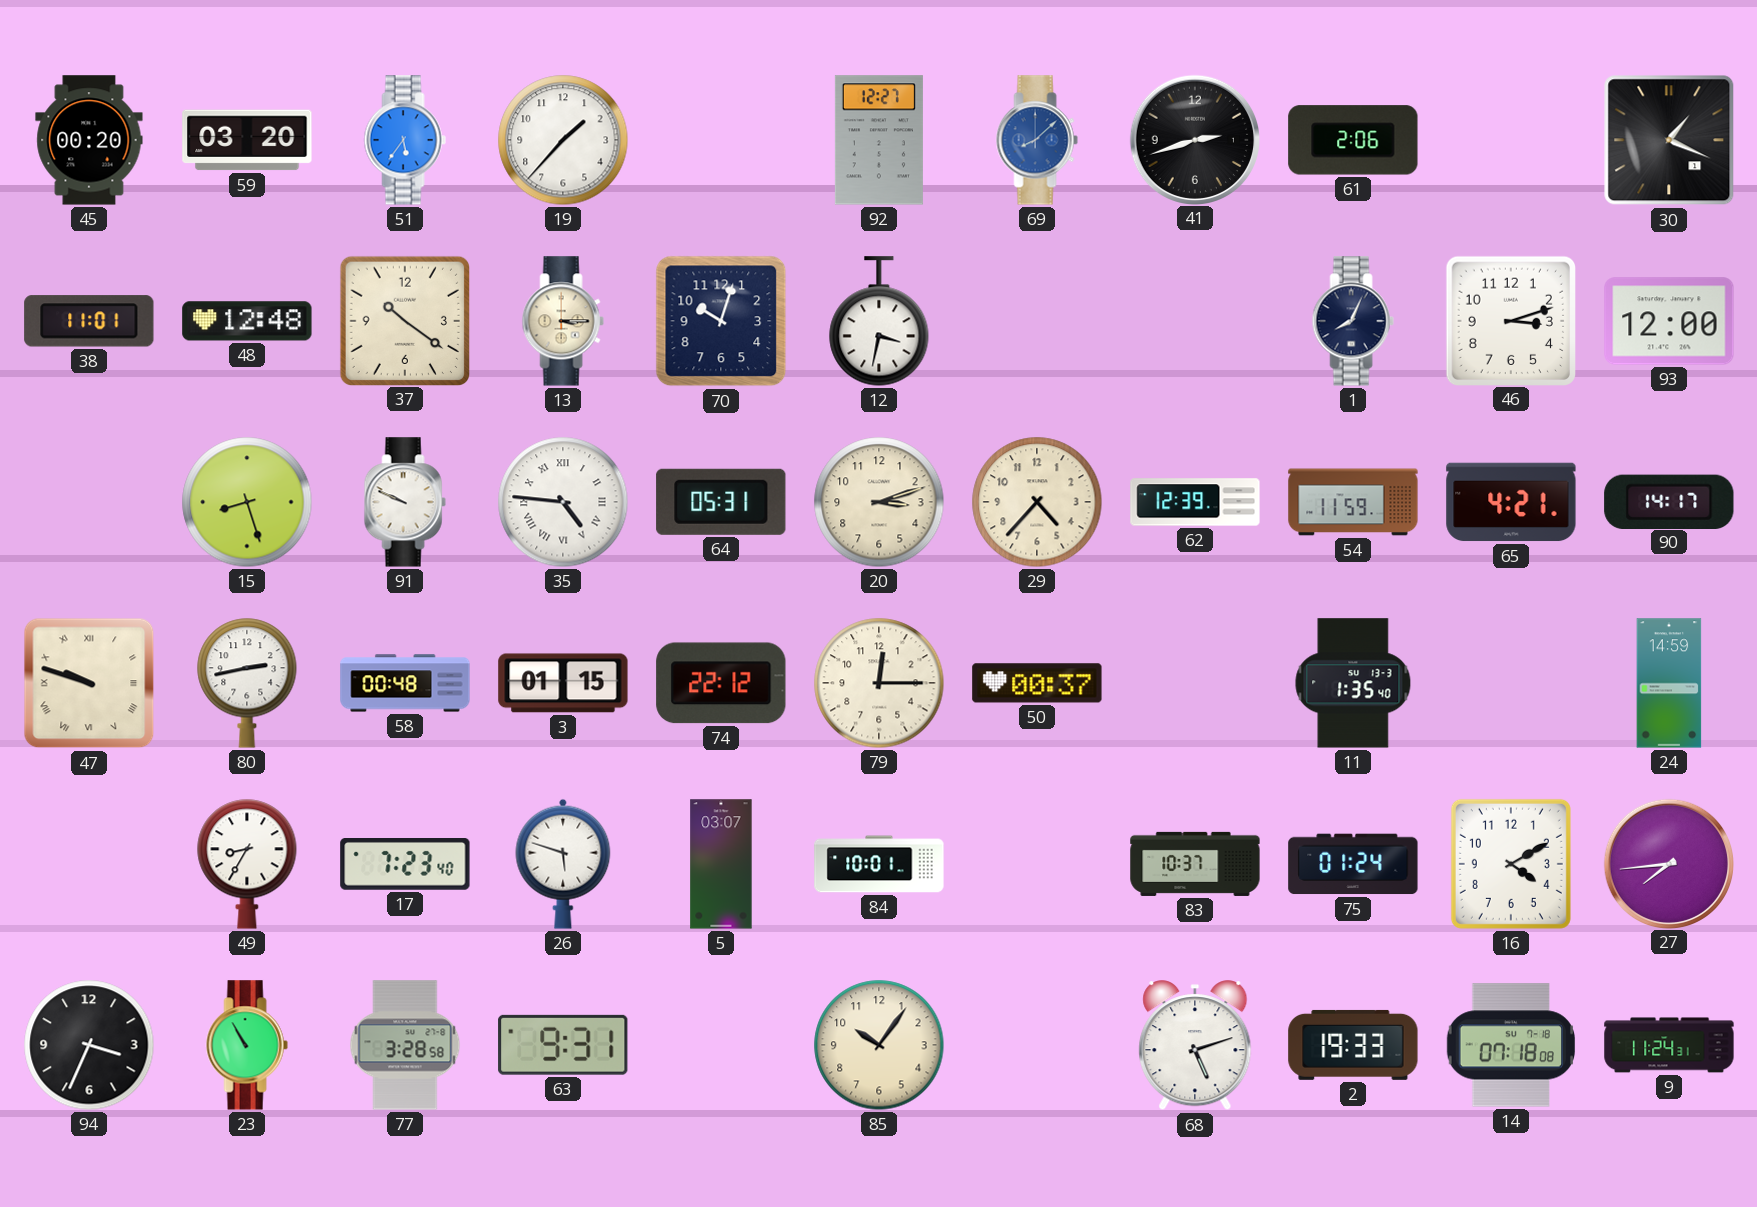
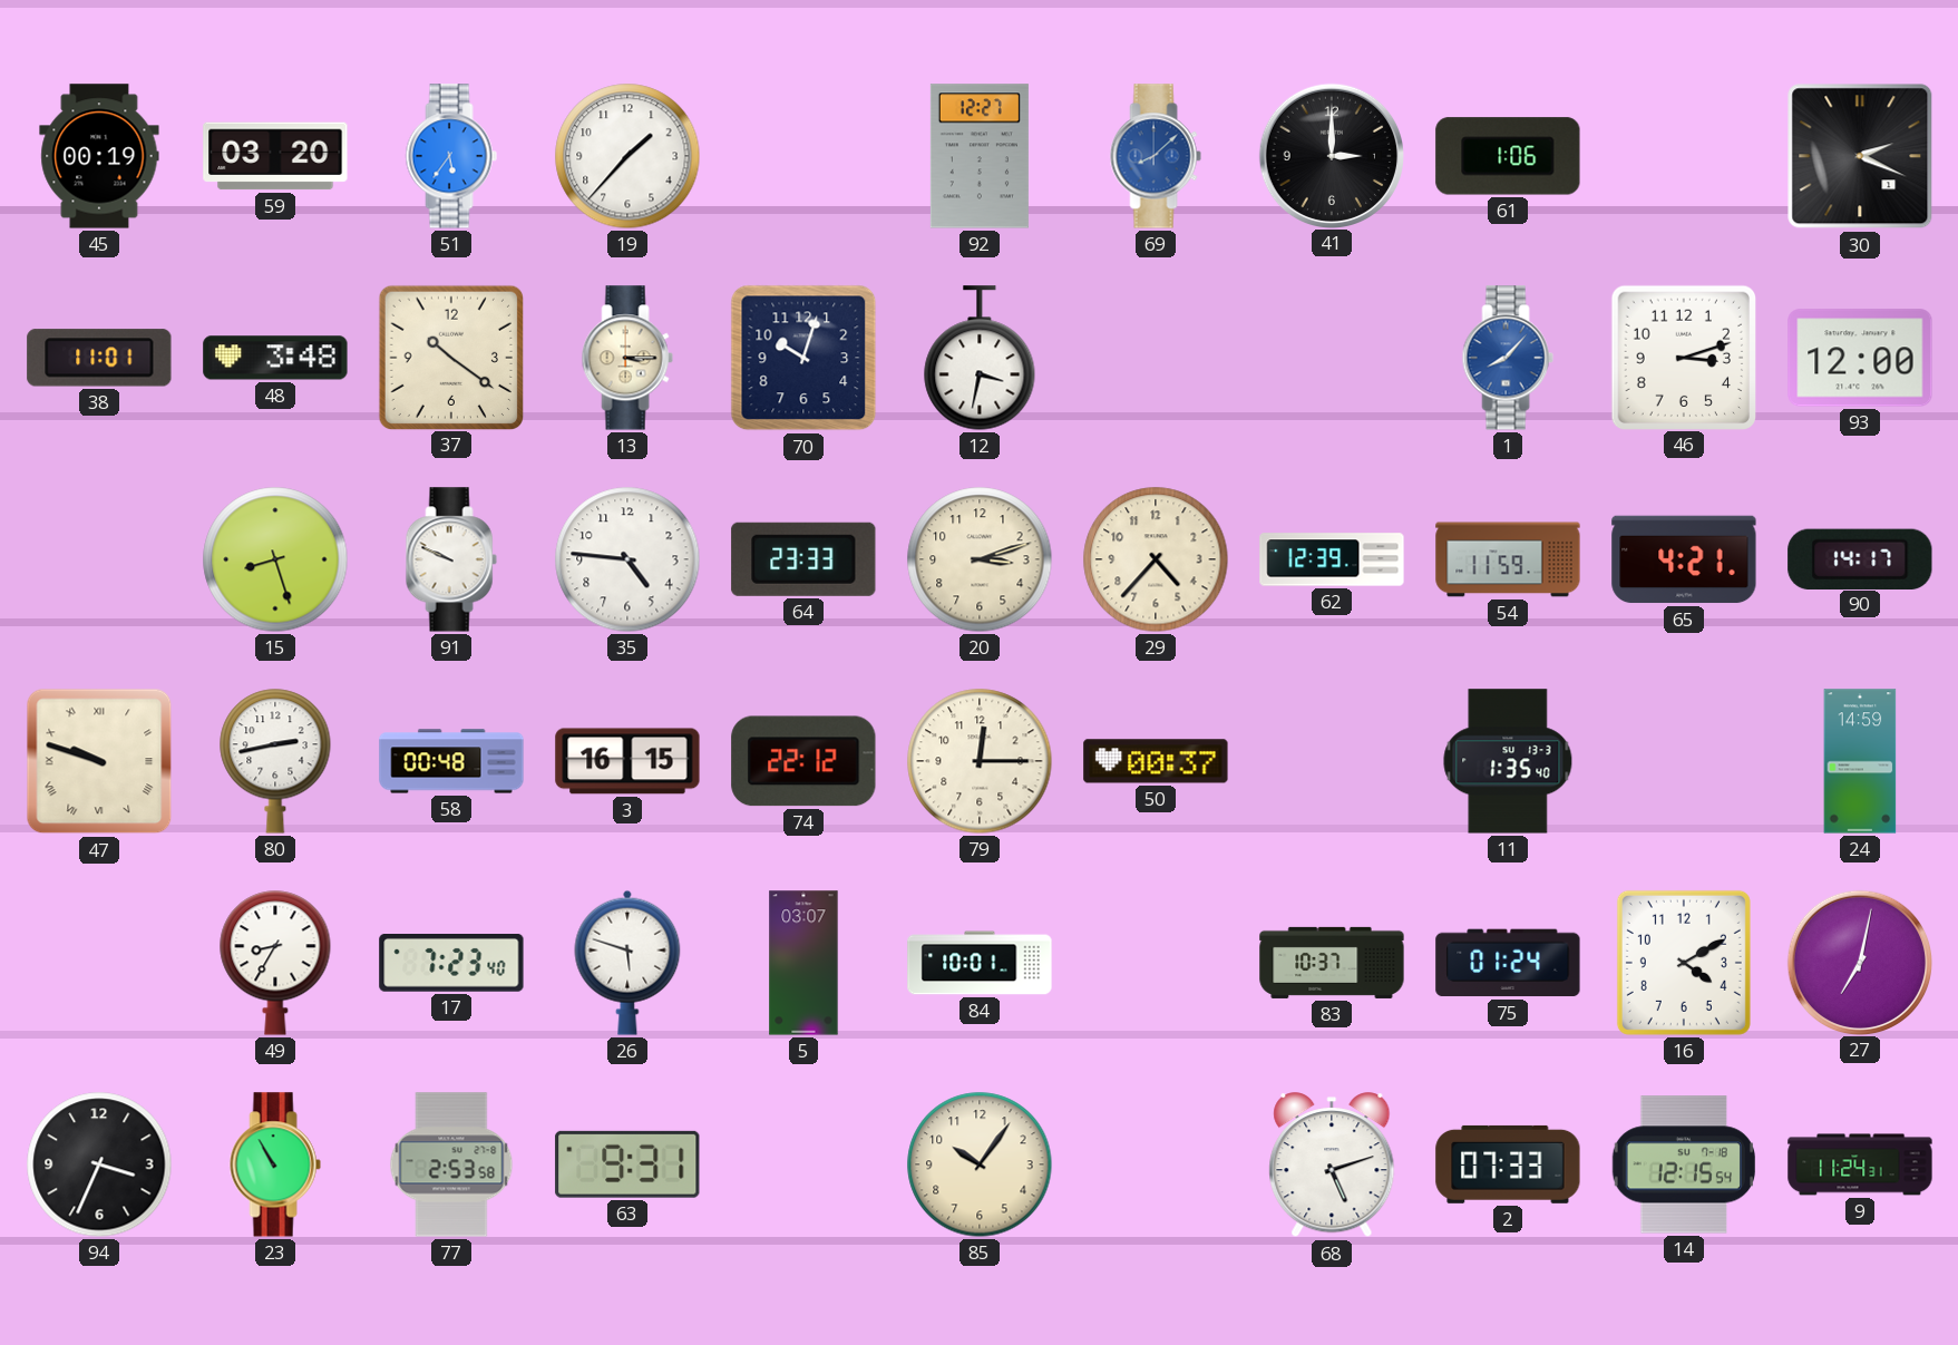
45: 00:20 -> 00:19
41: 2:42 -> 3:00
61: 2:06 -> 1:06
30: 1:19 -> 2:19
48: 12:48 -> 3:48
1: 8:04 -> 8:07
1 dial: navy -> blue
35 numerals: Roman -> Arabic
64: 05:31 -> 23:33
3: 01:15 -> 16:15
27: 7:44 -> 7:02
77: 3:28 -> 2:53
2: 19:33 -> 07:33
14: 07:18 -> 12:15
